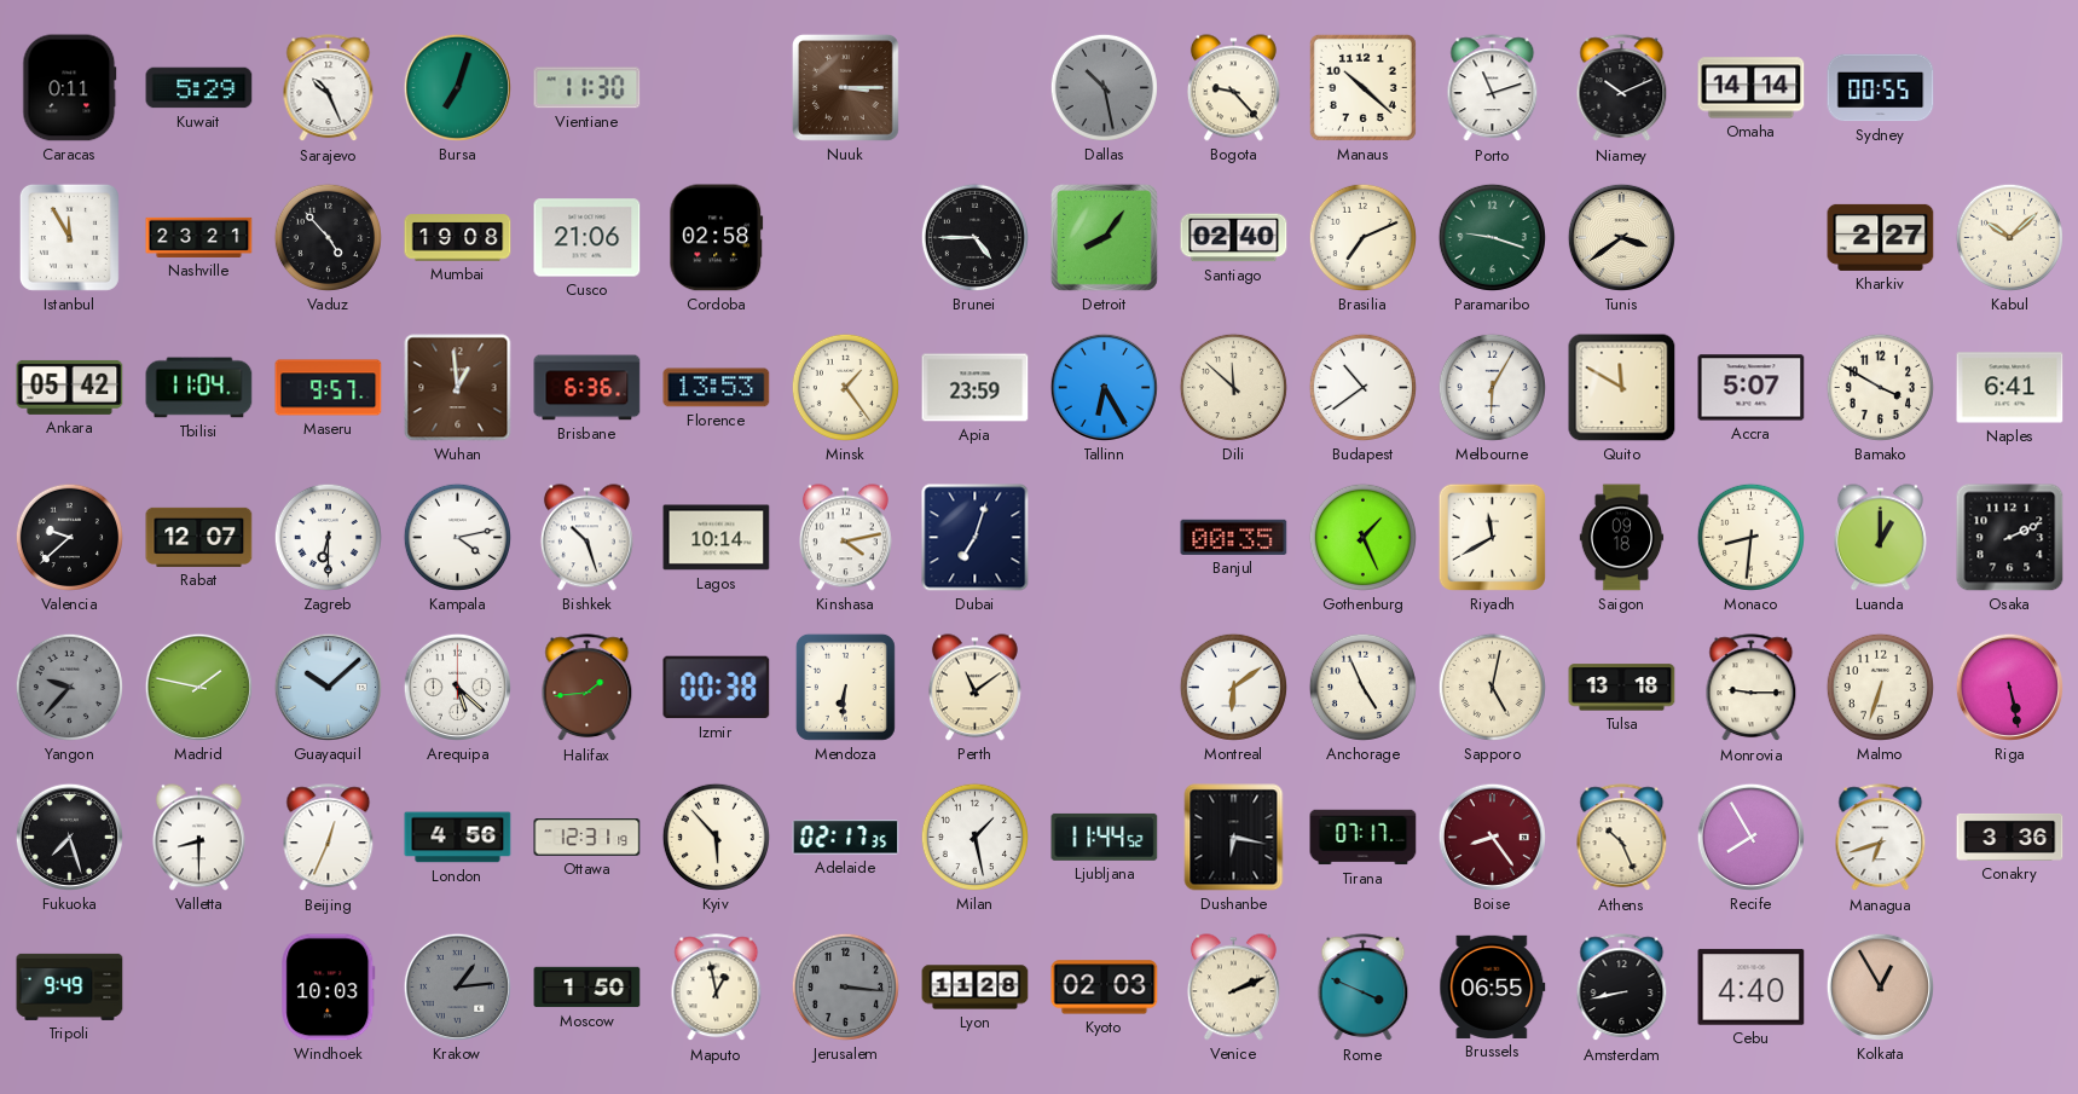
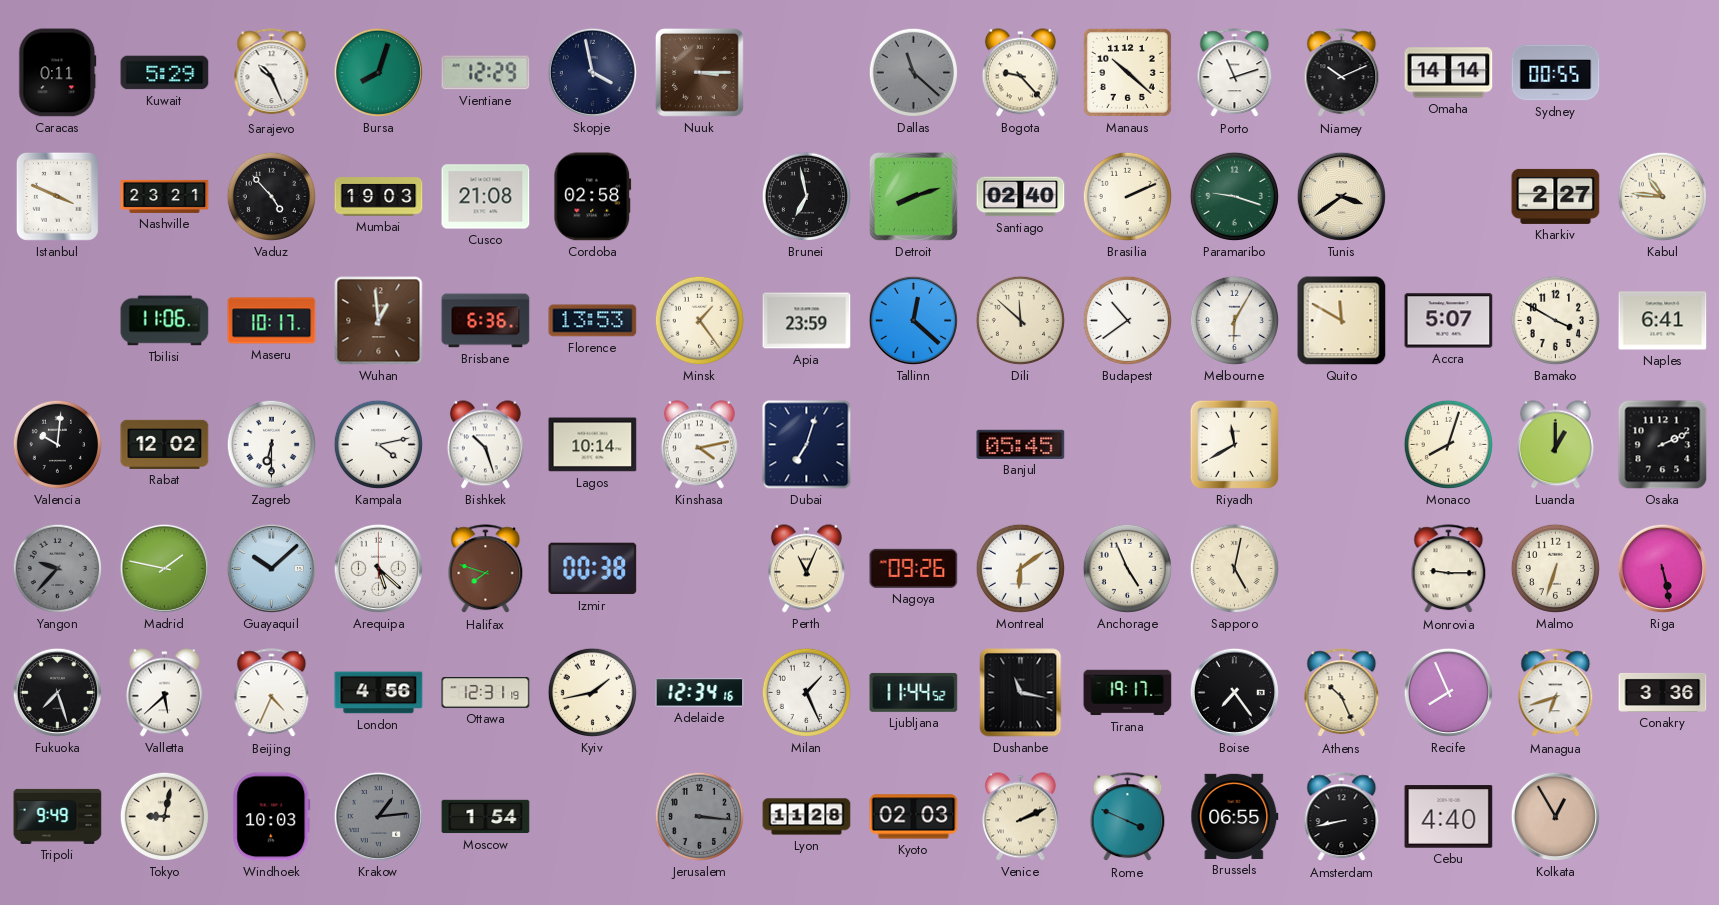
Bursa: 7:03 -> 8:03
Vientiane: 11:30 -> 12:29
Skopje: none -> 3:58
Dallas: 10:28 -> 11:22
Istanbul: 11:55 -> 3:49
Mumbai: 19:08 -> 19:03
Cusco: 21:06 -> 21:08
Brunei: 4:45 -> 6:58
Detroit: 8:06 -> 8:12
Brasilia: 7:11 -> 2:11
Kabul: 10:08 -> 10:46
Ankara: 05:42 -> none
Tbilisi: 11:04 -> 11:06
Maseru: 9:57 -> 10:17
Tallinn: 6:25 -> 12:22
Valencia: 9:38 -> 10:01
Rabat: 12:07 -> 12:02
Banjul: 00:35 -> 05:45
Gothenburg: 1:26 -> none
Saigon: 09:18 -> none
Monaco: 8:31 -> 8:03
Halifax: 1:44 -> 7:48
Mendoza: 6:31 -> none
Perth: 11:09 -> 11:04
Nagoya: none -> 09:26
Tulsa: 13:18 -> none
Valletta: 8:30 -> 5:38
Beijing: 12:34 -> 4:34
Kyiv: 5:53 -> 1:43
Adelaide: 02:17 -> 12:34
Milan: 1:28 -> 1:26
Dushanbe: 6:17 -> 11:17
Tirana: 07:17 -> 19:17
Boise: 8:24 -> 7:24
Boise dial: burgundy -> black
Recife: 7:55 -> 7:56
Tokyo: none -> 9:02
Moscow: 1:50 -> 1:54
Maputo: 12:58 -> none
